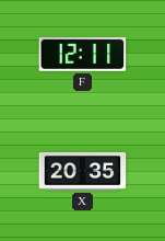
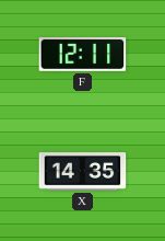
X: 20:35 -> 14:35
